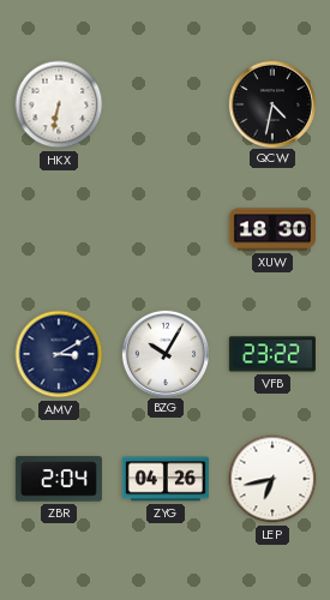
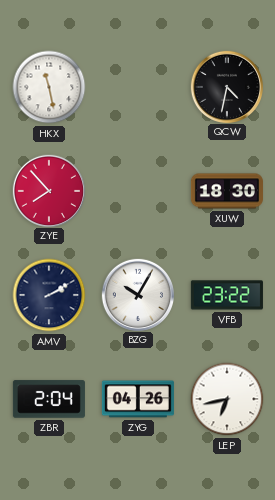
HKX: 6:32 -> 11:28
ZYE: none -> 7:53
AMV: 3:10 -> 2:10
